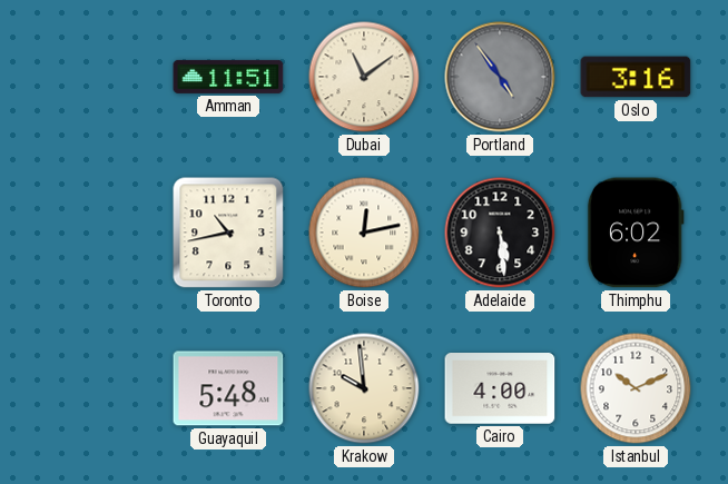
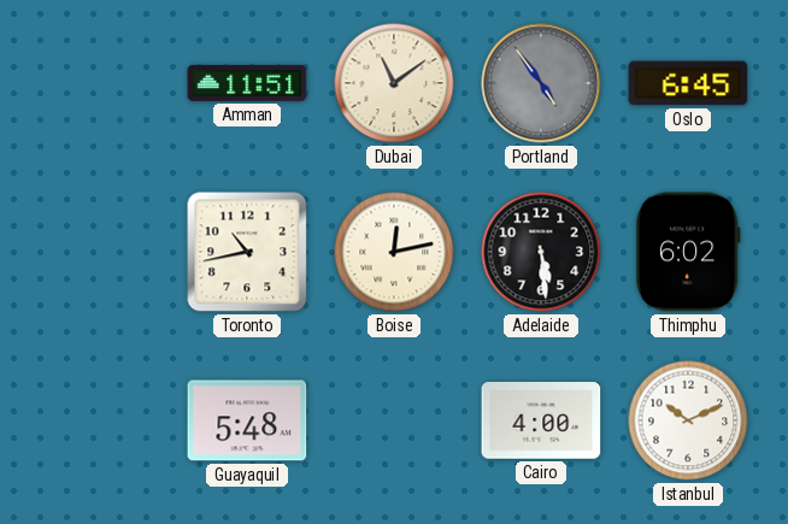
Oslo: 3:16 -> 6:45
Krakow: 9:59 -> none
